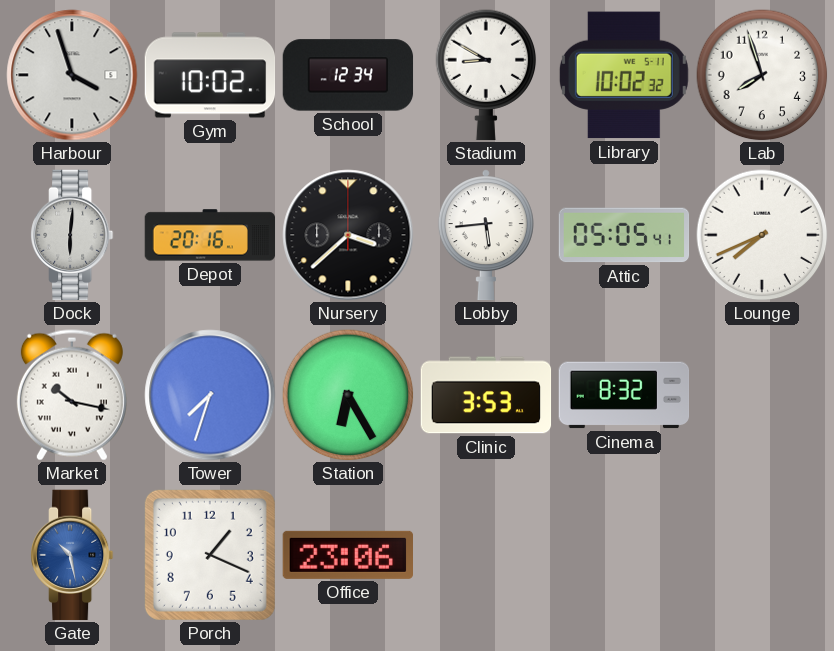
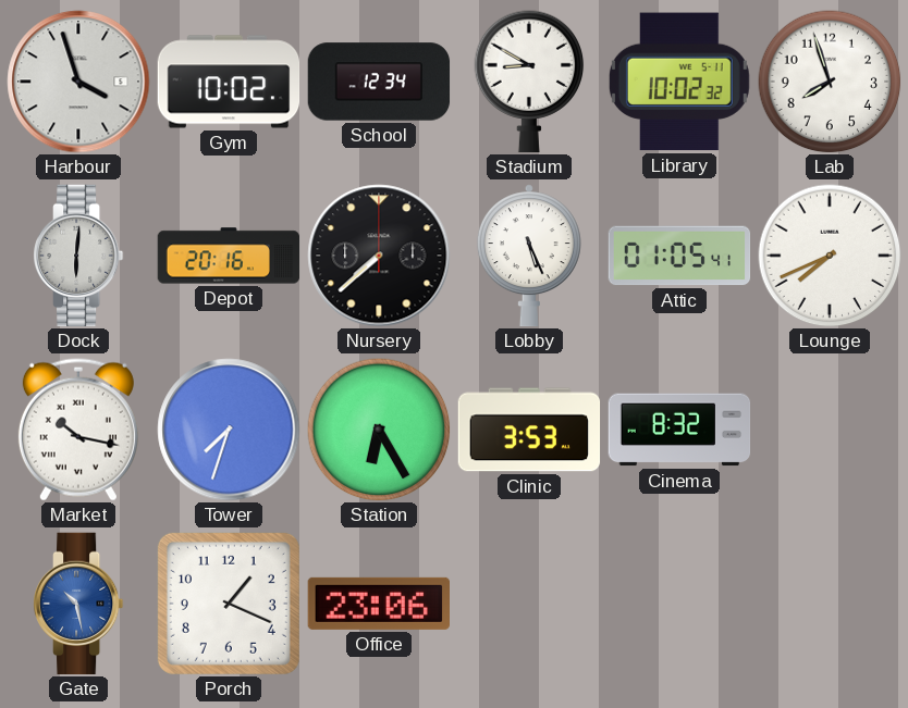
Nursery: 3:38 -> 7:38
Lobby: 5:44 -> 5:26
Attic: 05:05 -> 01:05
